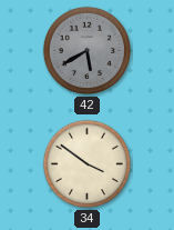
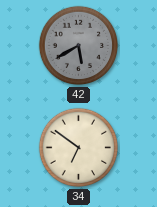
34: 3:51 -> 6:51
